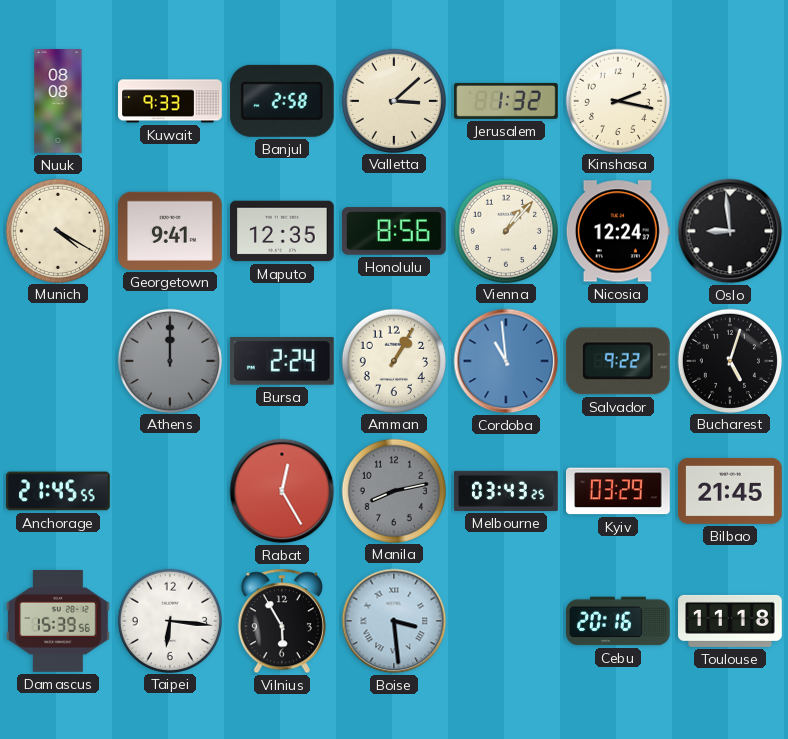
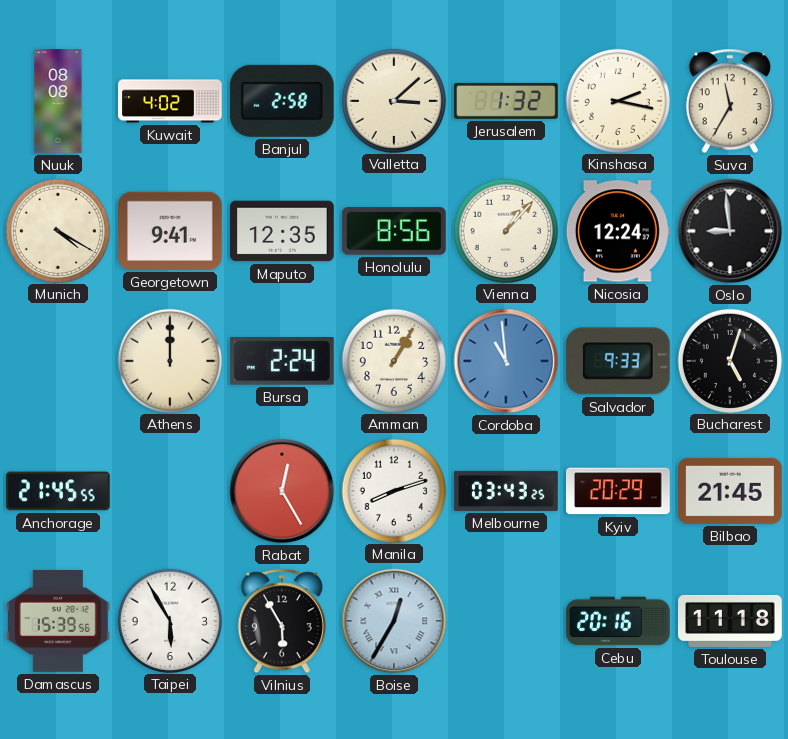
Kuwait: 9:33 -> 4:02
Suva: none -> 11:35
Athens dial: grey -> cream
Salvador: 9:22 -> 9:33
Manila: 8:13 -> 8:12
Manila dial: grey -> white
Kyiv: 03:29 -> 20:29
Taipei: 6:16 -> 5:55
Boise: 3:29 -> 12:35
